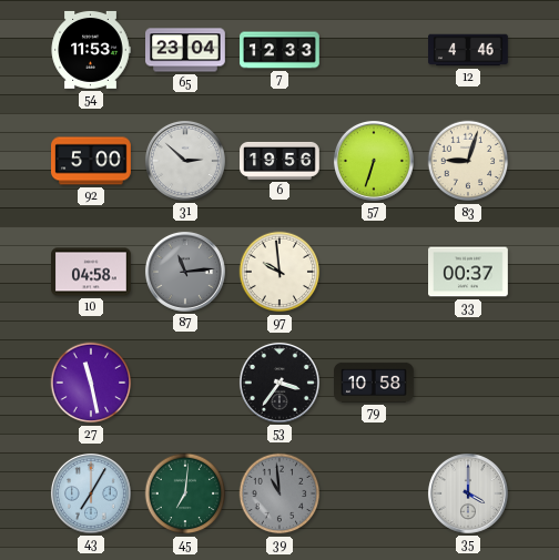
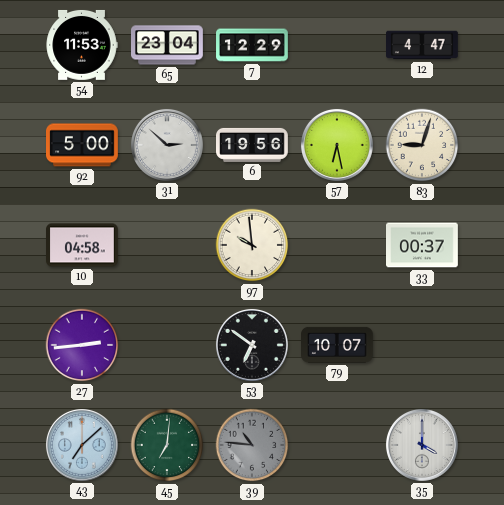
7: 12:33 -> 12:29
12: 4:46 -> 4:47
57: 6:33 -> 6:28
87: 11:14 -> none
27: 11:28 -> 2:44
53: 3:36 -> 6:51
79: 10:58 -> 10:07
43: 7:05 -> 7:08
39: 10:59 -> 10:46
